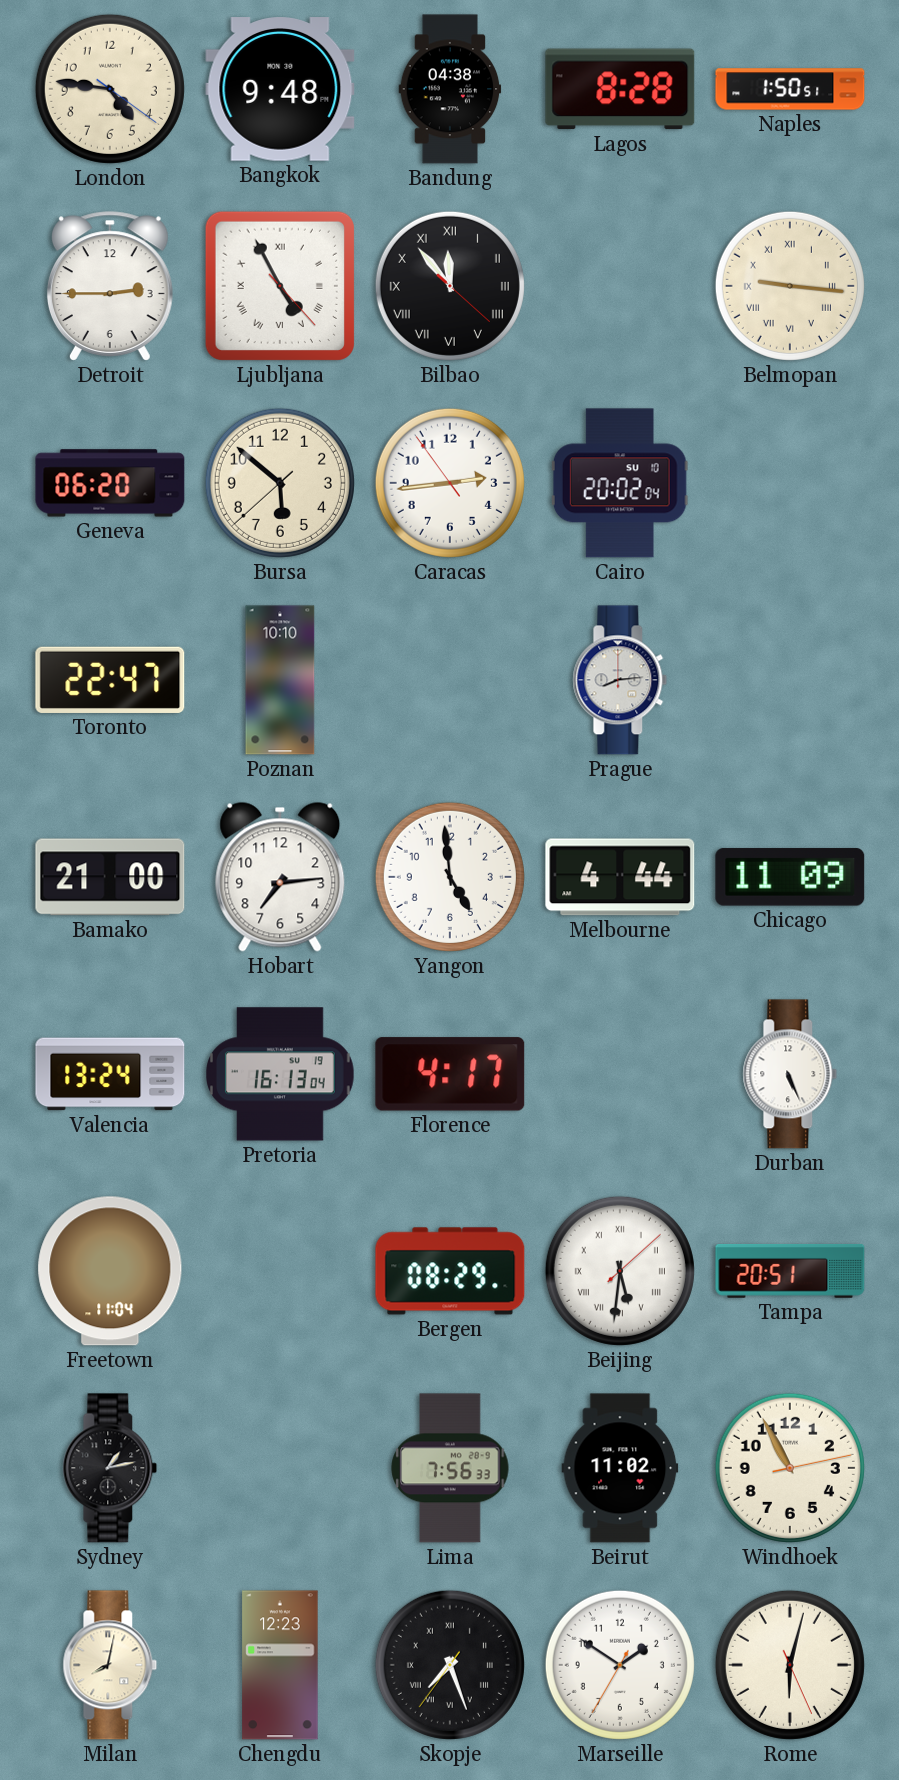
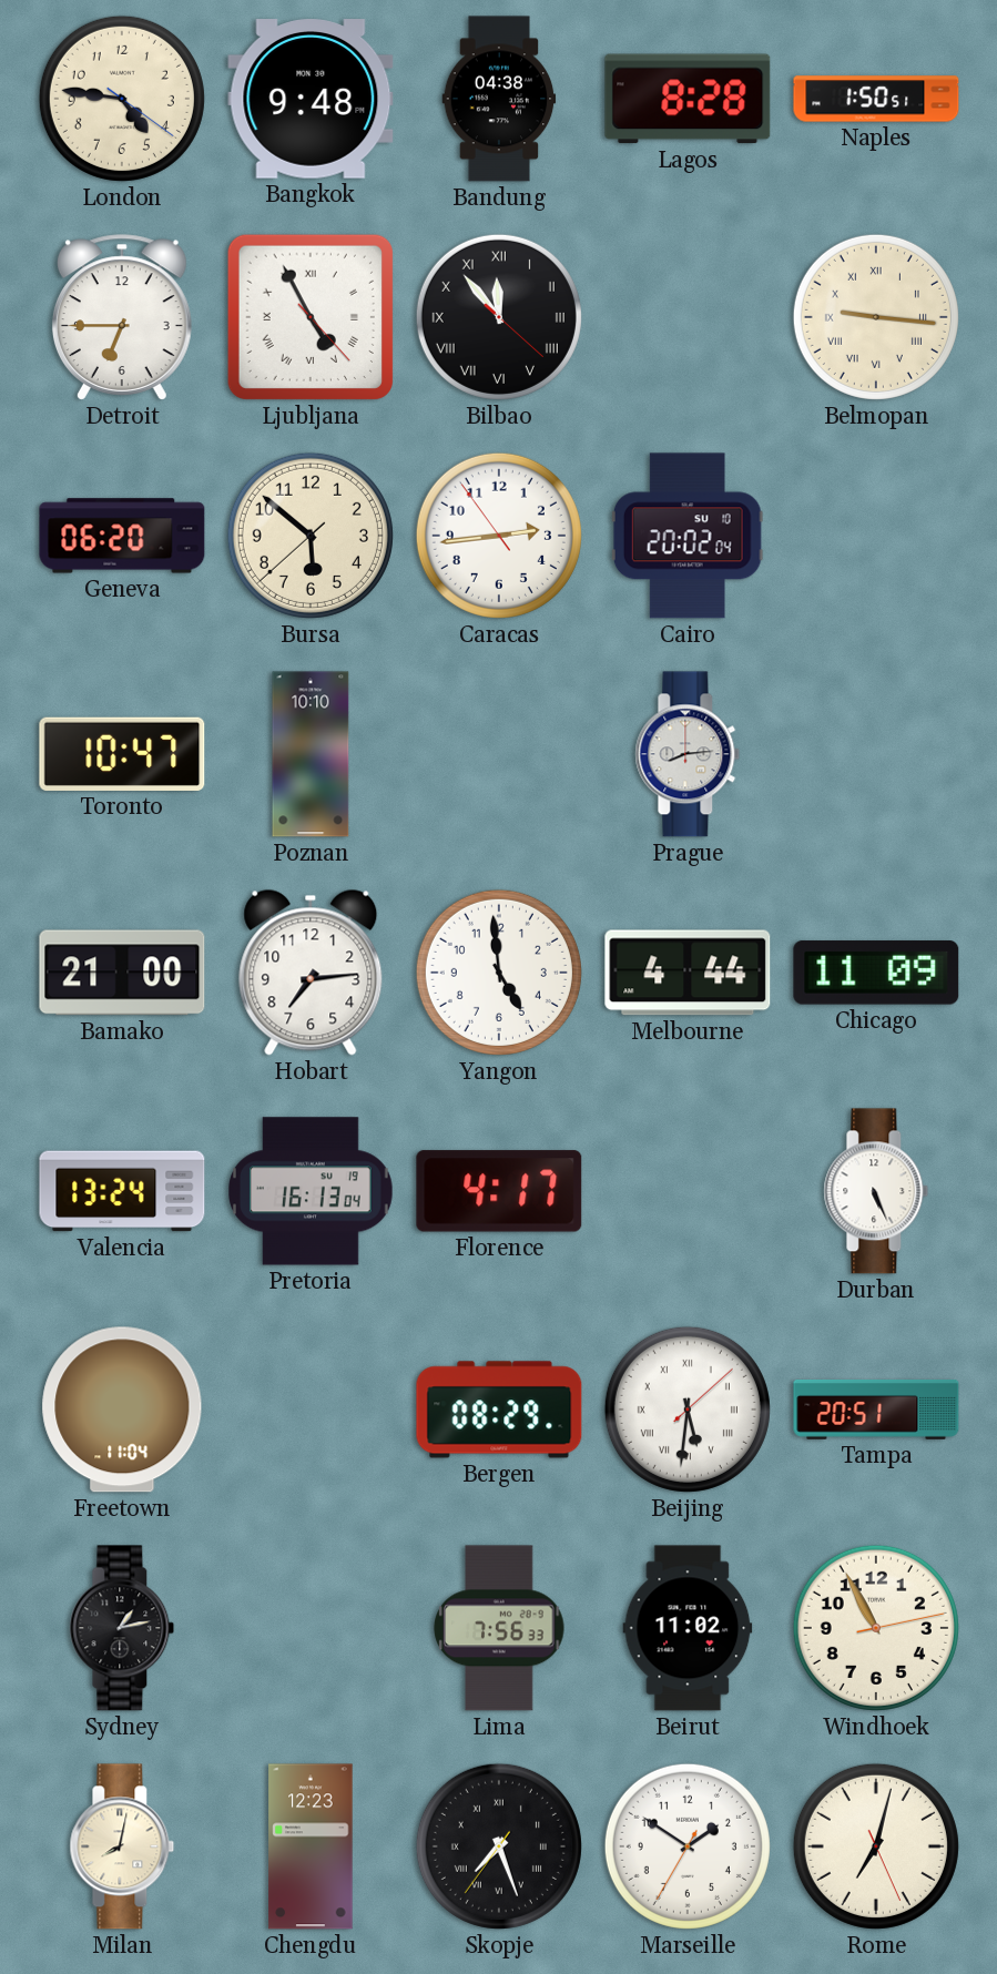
Detroit: 2:45 -> 6:45
Toronto: 22:47 -> 10:47
Rome: 6:02 -> 7:02
